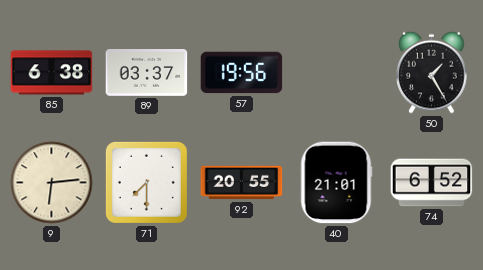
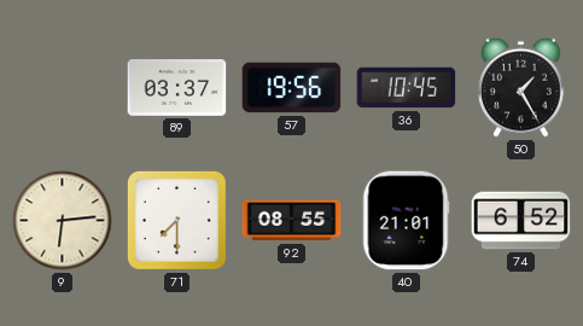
85: 6:38 -> none
36: none -> 10:45
92: 20:55 -> 08:55
